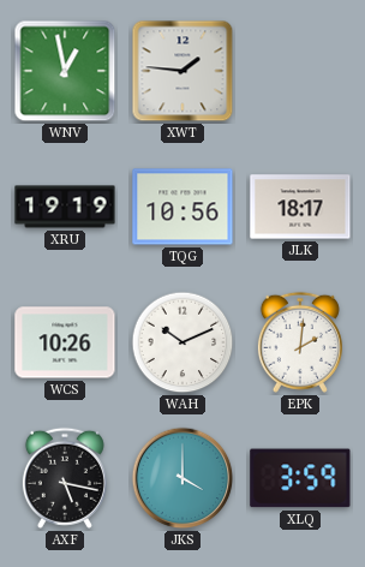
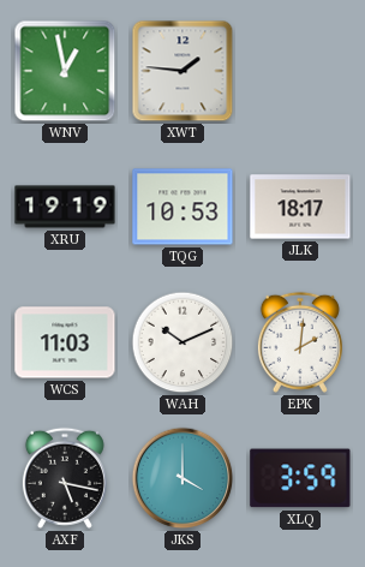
TQG: 10:56 -> 10:53
WCS: 10:26 -> 11:03
